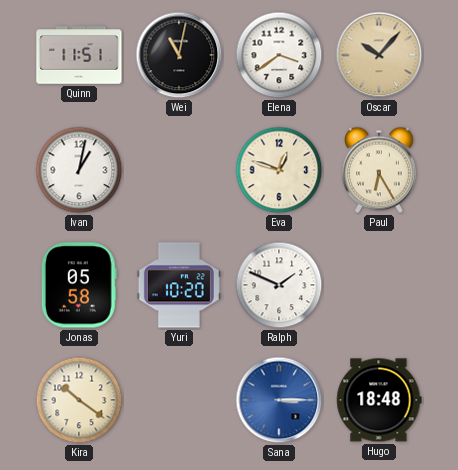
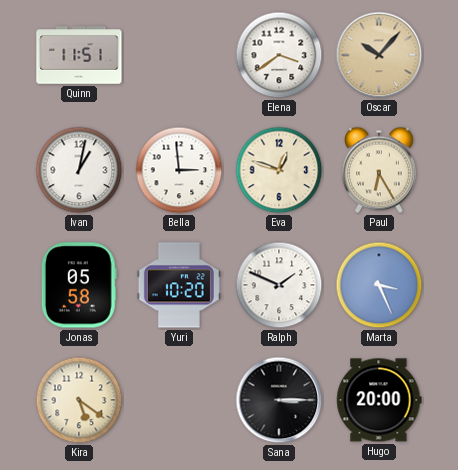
Wei: 11:02 -> none
Bella: none -> 2:59
Marta: none -> 3:26
Kira: 10:21 -> 5:21
Sana dial: blue -> black
Hugo: 18:48 -> 20:00
